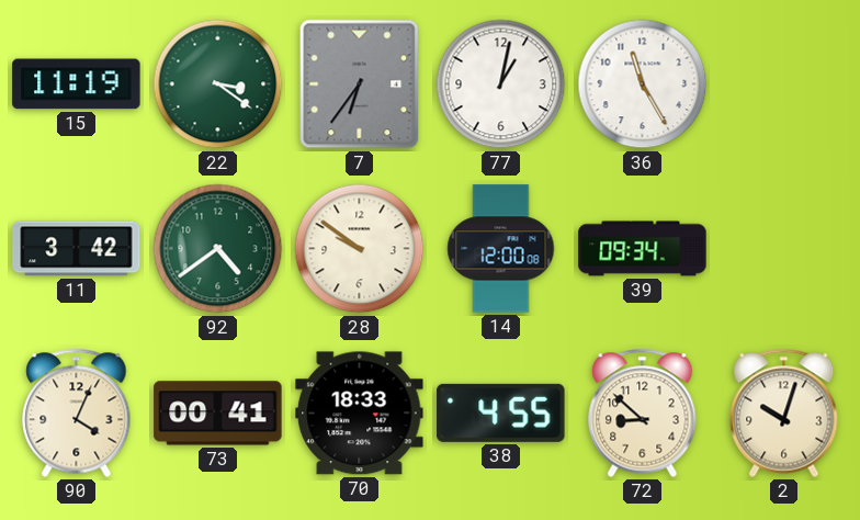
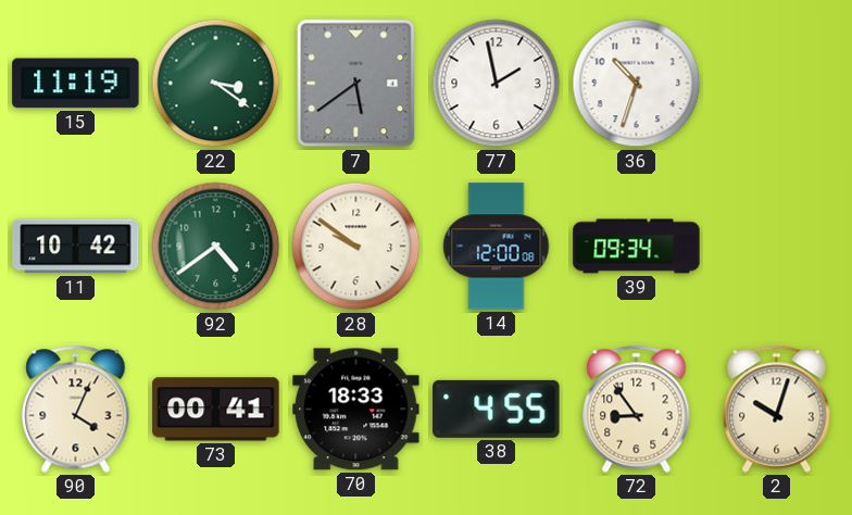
7: 6:36 -> 5:39
77: 1:02 -> 1:58
36: 11:25 -> 10:33
11: 3:42 -> 10:42
72: 8:52 -> 8:54
